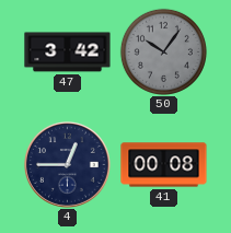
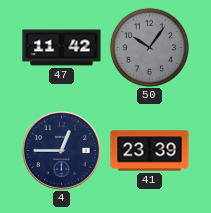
47: 3:42 -> 11:42
41: 00:08 -> 23:39
